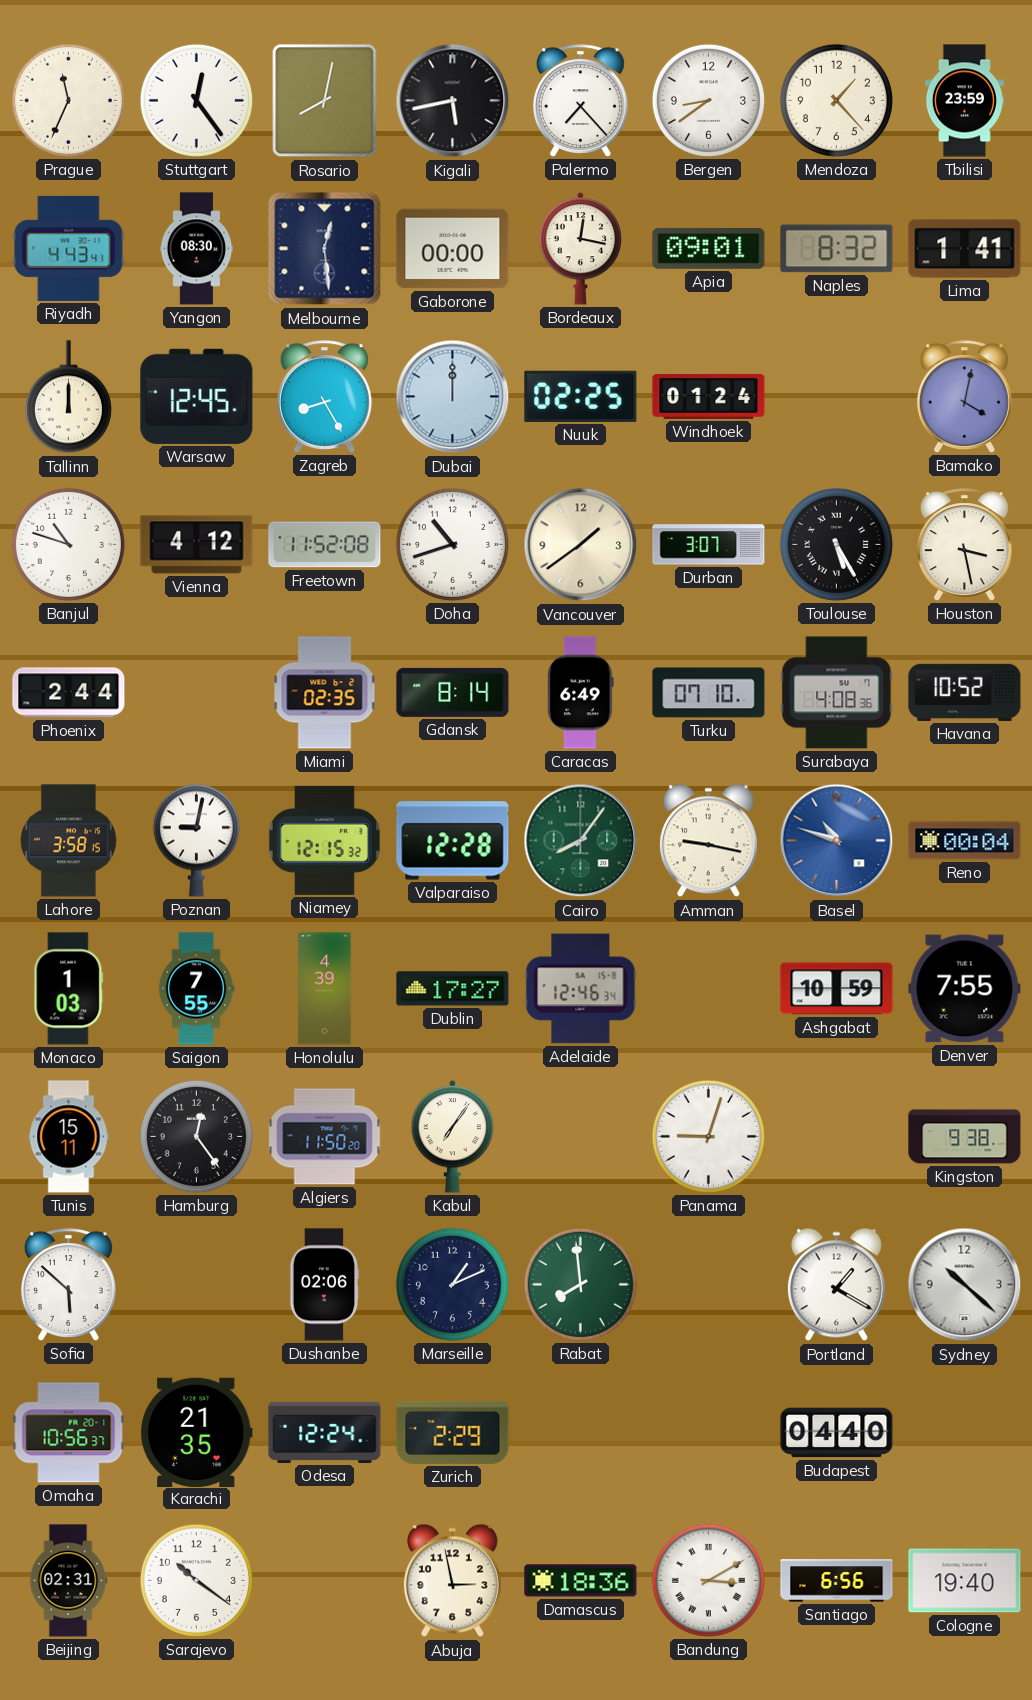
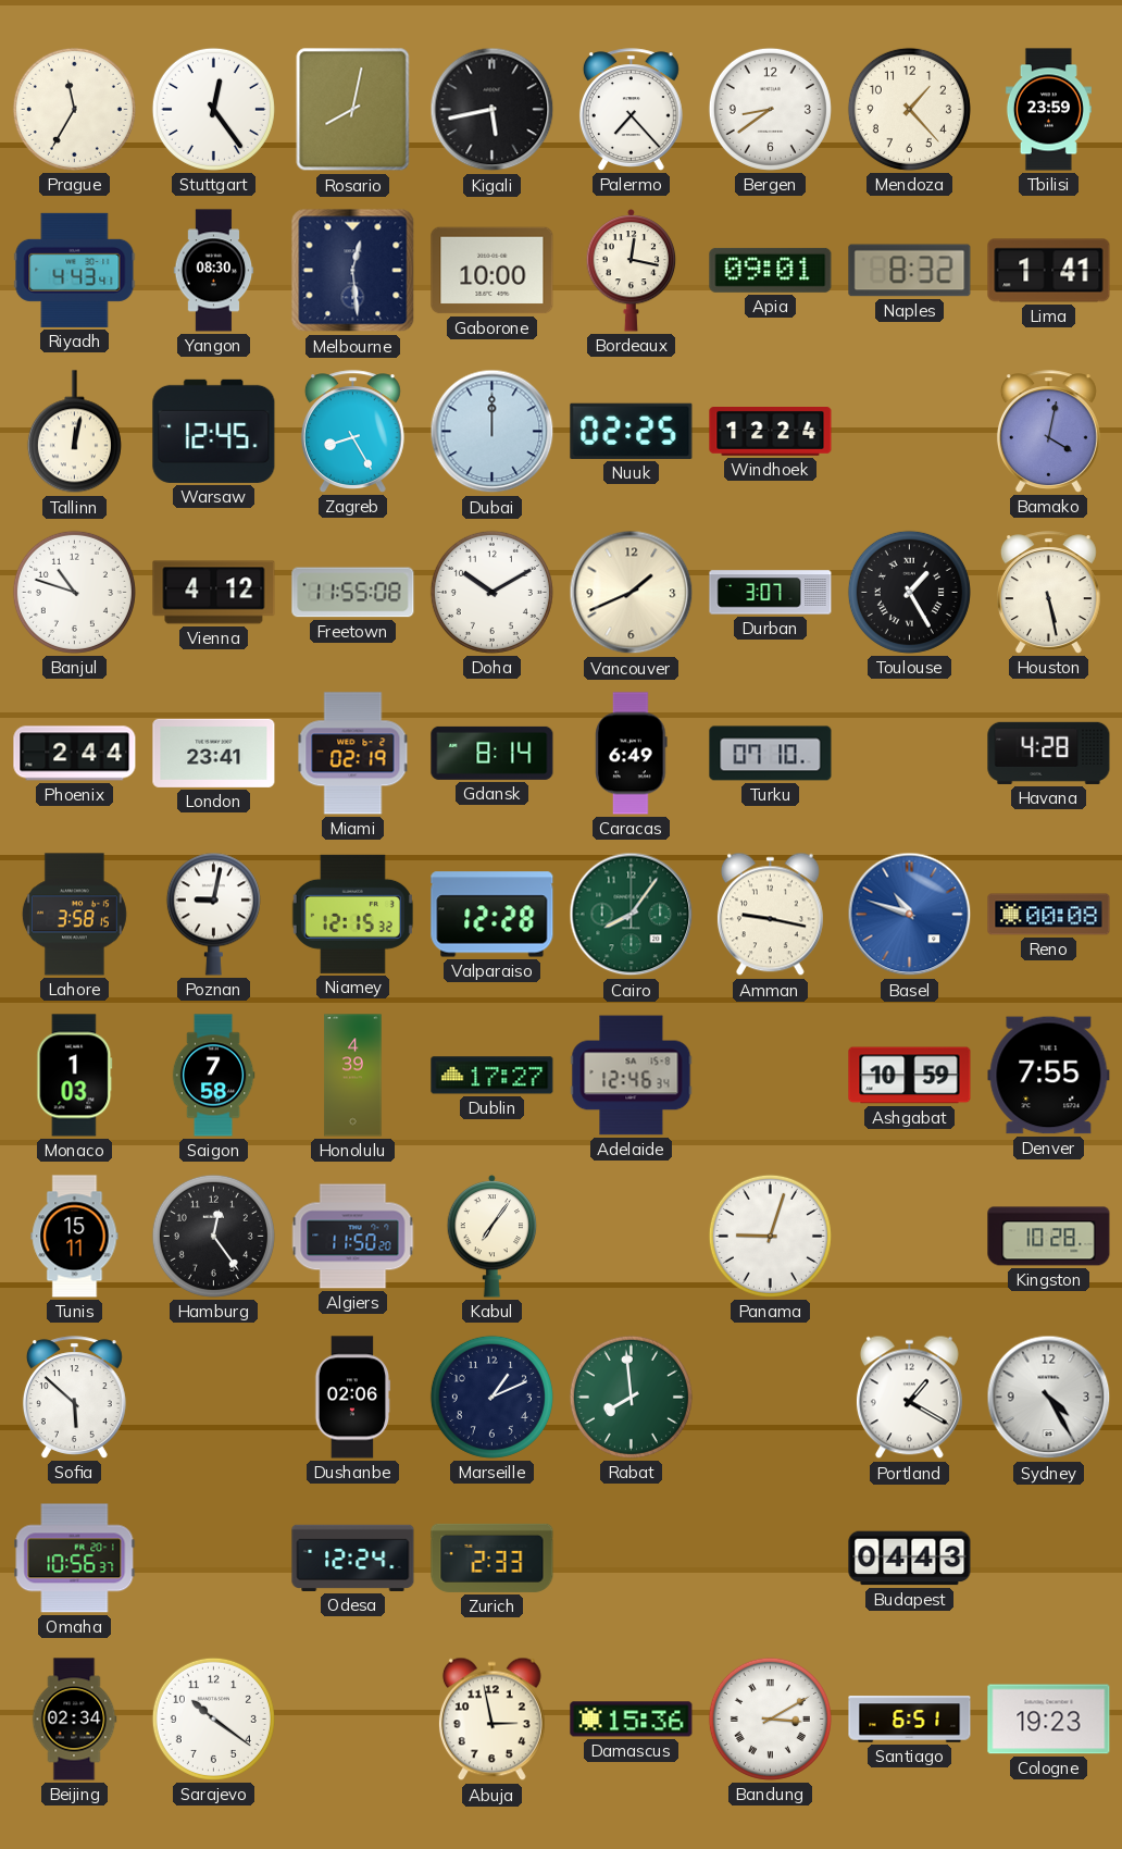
Prague: 11:34 -> 11:35
Gaborone: 00:00 -> 10:00
Tallinn: 12:00 -> 12:02
Windhoek: 01:24 -> 12:24
Freetown: 11:52 -> 11:55
Doha: 10:42 -> 10:10
Vancouver: 1:39 -> 1:41
Toulouse: 5:25 -> 1:25
Houston: 3:28 -> 5:28
London: none -> 23:41
Miami: 02:35 -> 02:19
Surabaya: 4:08 -> none
Havana: 10:52 -> 4:28
Reno: 00:04 -> 00:08
Saigon: 7:55 -> 7:58
Kingston: 9:38 -> 10:28
Sydney: 10:22 -> 4:25
Karachi: 21:35 -> none
Zurich: 2:29 -> 2:33
Budapest: 04:40 -> 04:43
Beijing: 02:31 -> 02:34
Damascus: 18:36 -> 15:36
Santiago: 6:56 -> 6:51
Cologne: 19:40 -> 19:23
